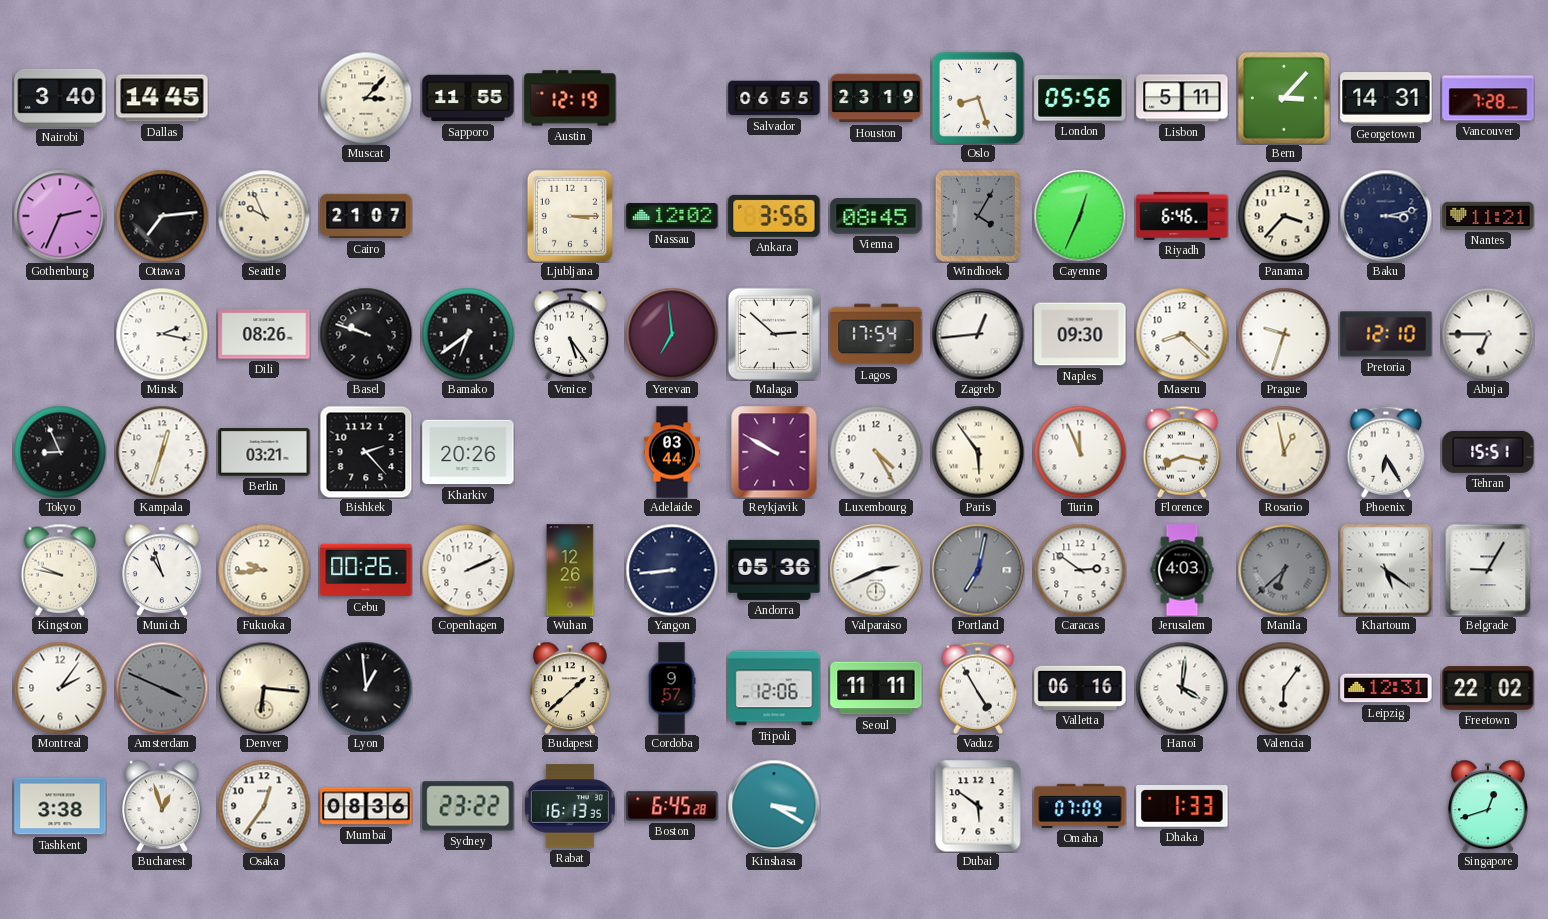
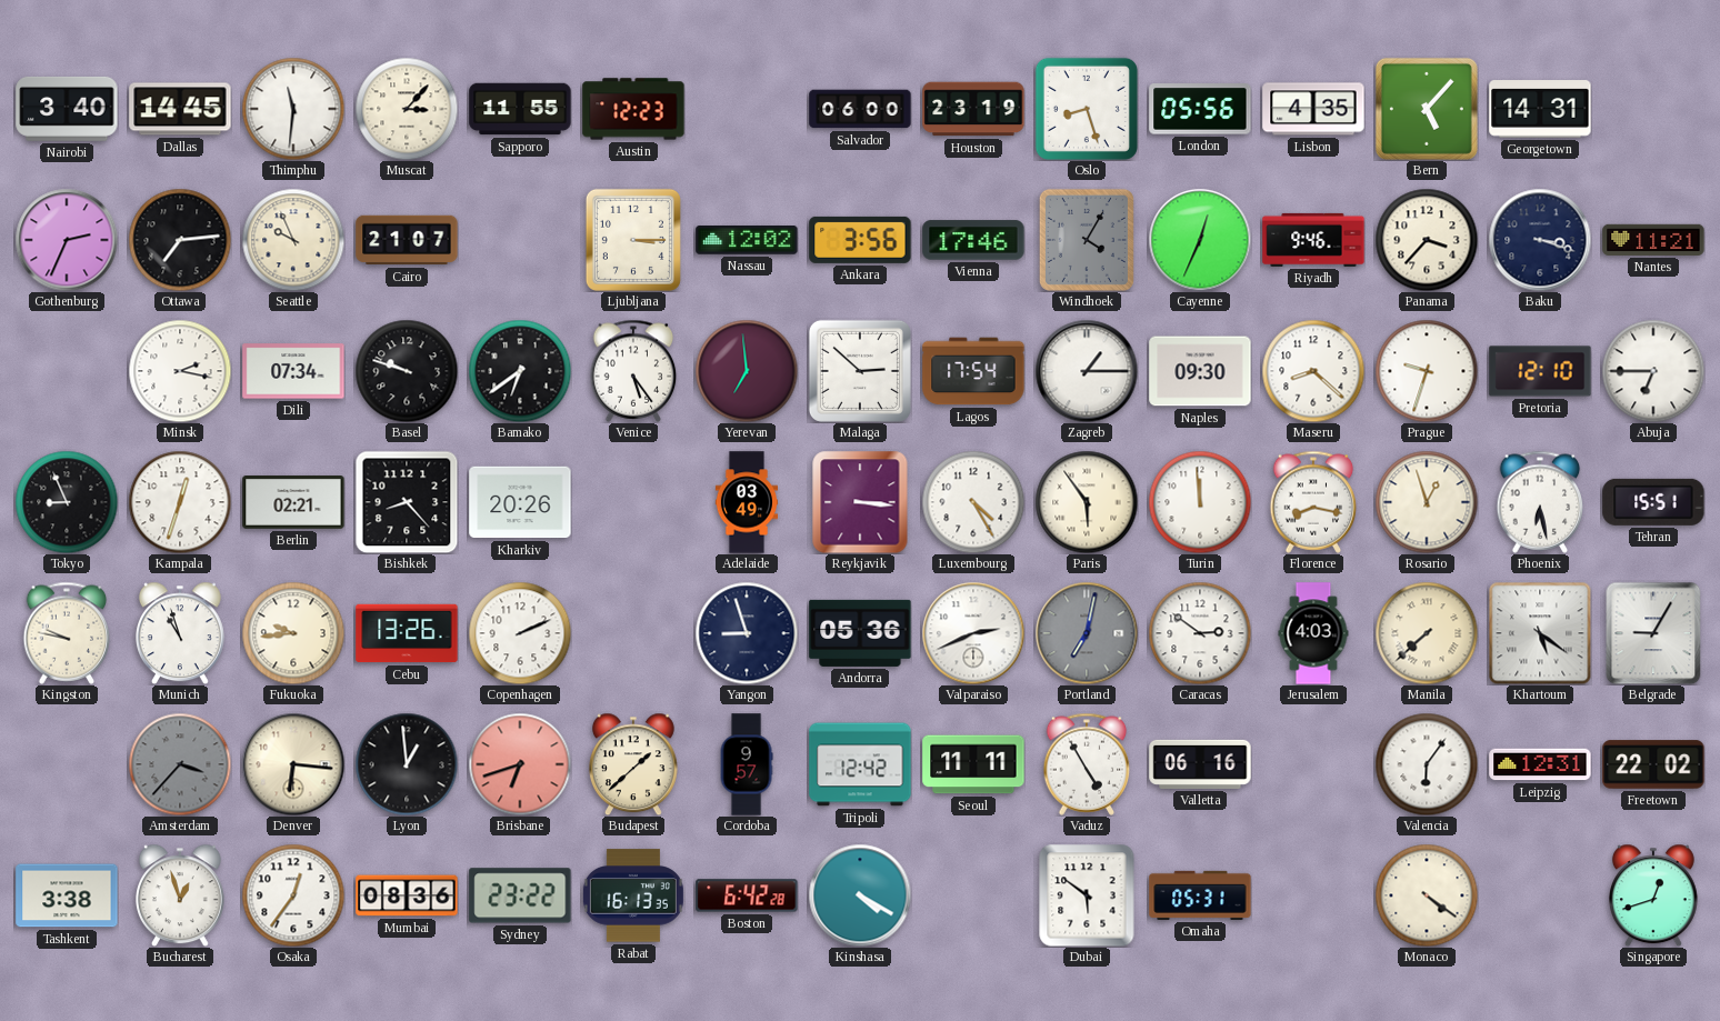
Thimphu: none -> 11:31
Austin: 12:19 -> 12:23
Salvador: 06:55 -> 06:00
Lisbon: 5:11 -> 4:35
Bern: 3:07 -> 5:07
Vancouver: 7:28 -> none
Vienna: 08:45 -> 17:46
Riyadh: 6:46 -> 9:46
Baku: 3:13 -> 3:18
Dili: 08:26 -> 07:34
Zagreb: 12:44 -> 1:15
Berlin: 03:21 -> 02:21
Bishkek: 2:23 -> 8:23
Adelaide: 03:44 -> 03:49
Reykjavik: 9:50 -> 3:16
Turin: 11:56 -> 11:59
Rosario: 12:58 -> 12:57
Phoenix: 6:25 -> 6:28
Cebu: 00:26 -> 13:26
Wuhan: 12:26 -> none
Yangon: 8:44 -> 8:57
Manila: 6:38 -> 7:38
Manila dial: grey -> cream
Montreal: 2:06 -> none
Amsterdam: 3:49 -> 3:37
Brisbane: none -> 6:42
Tripoli: 12:06 -> 12:42
Hanoi: 4:01 -> none
Boston: 6:45 -> 6:42
Kinshasa: 3:20 -> 4:20
Omaha: 07:09 -> 05:31
Dhaka: 1:33 -> none
Monaco: none -> 4:21
